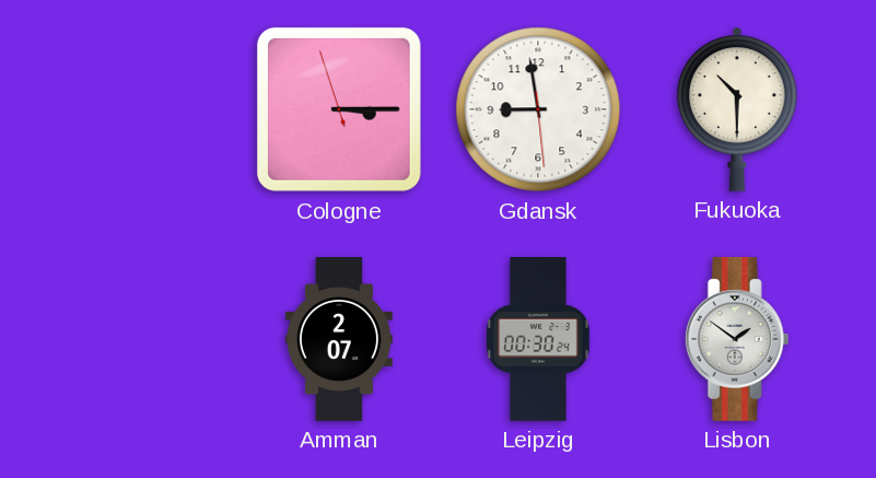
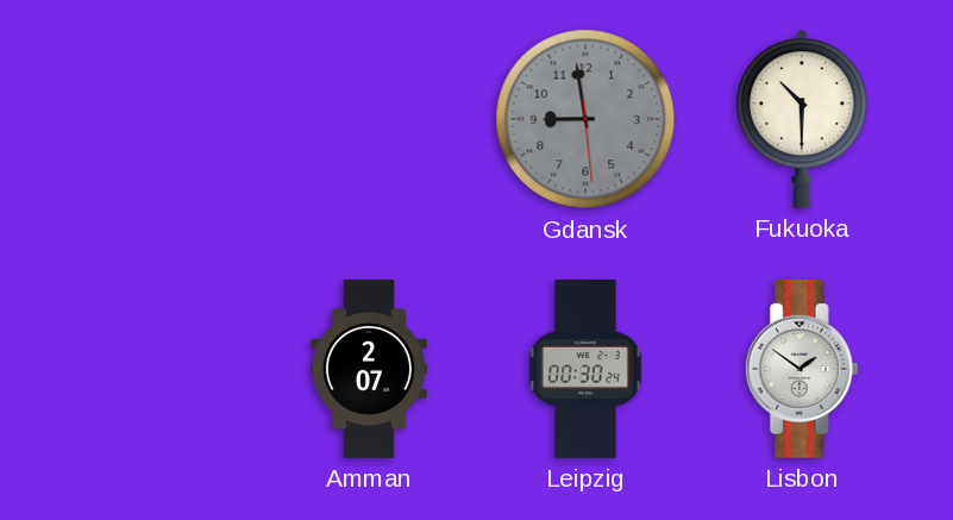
Cologne: 3:14 -> none
Gdansk dial: white -> grey
